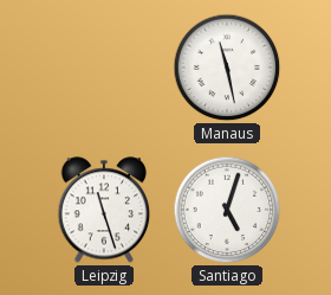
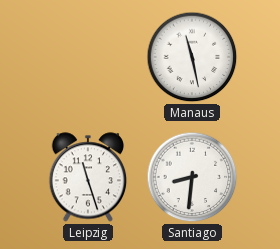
Santiago: 5:03 -> 8:31
